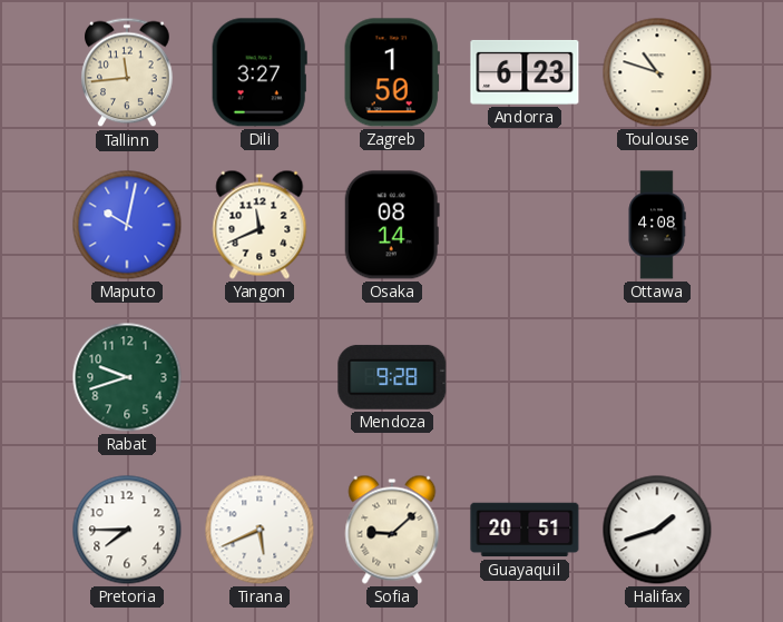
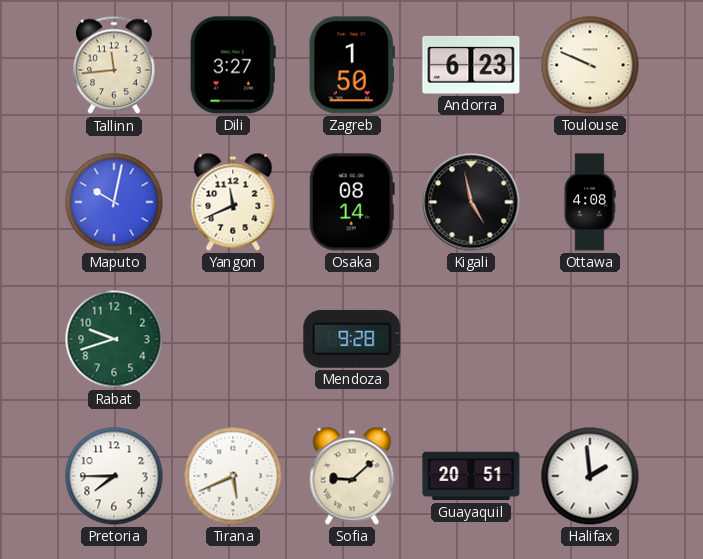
Toulouse: 10:48 -> 9:49
Kigali: none -> 4:58
Halifax: 1:42 -> 1:59
